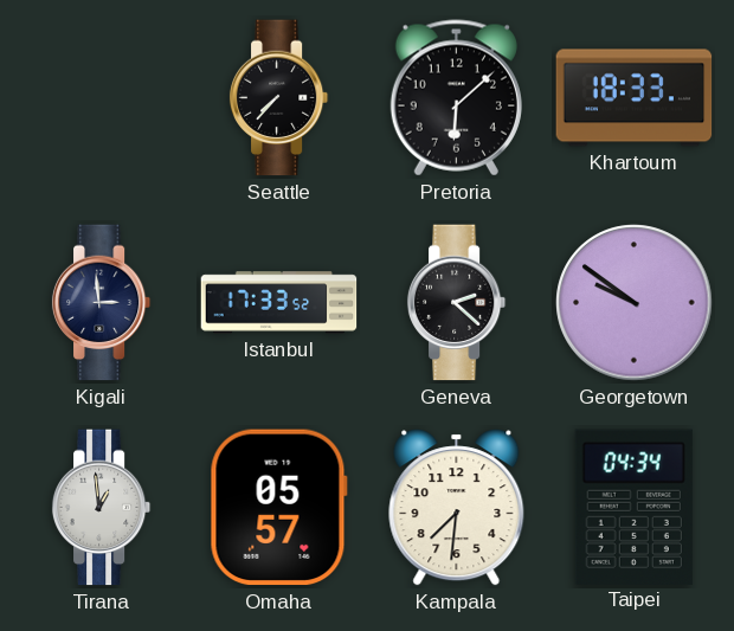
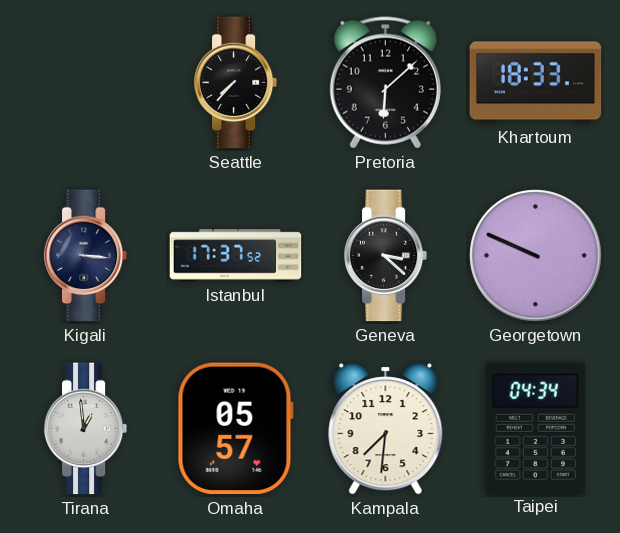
Kigali: 2:59 -> 3:16
Istanbul: 17:33 -> 17:37
Geneva: 2:22 -> 3:22
Georgetown: 9:51 -> 9:49
